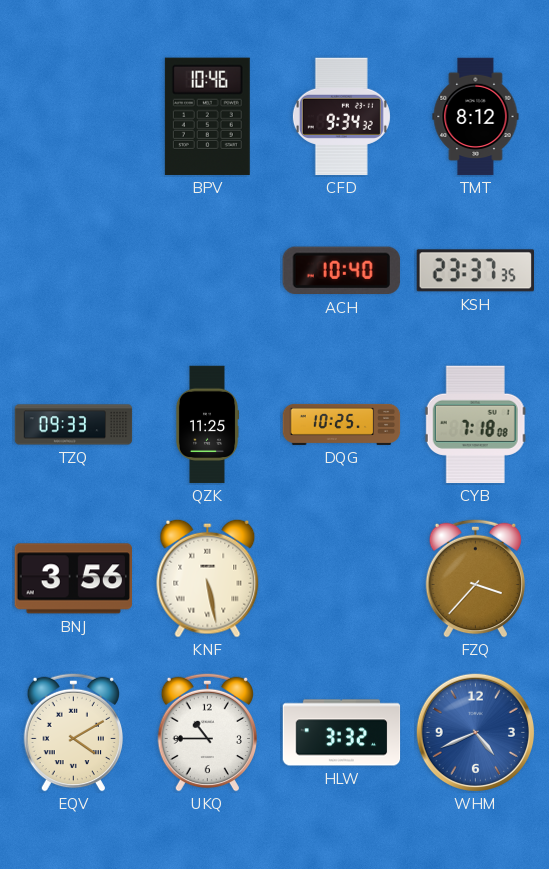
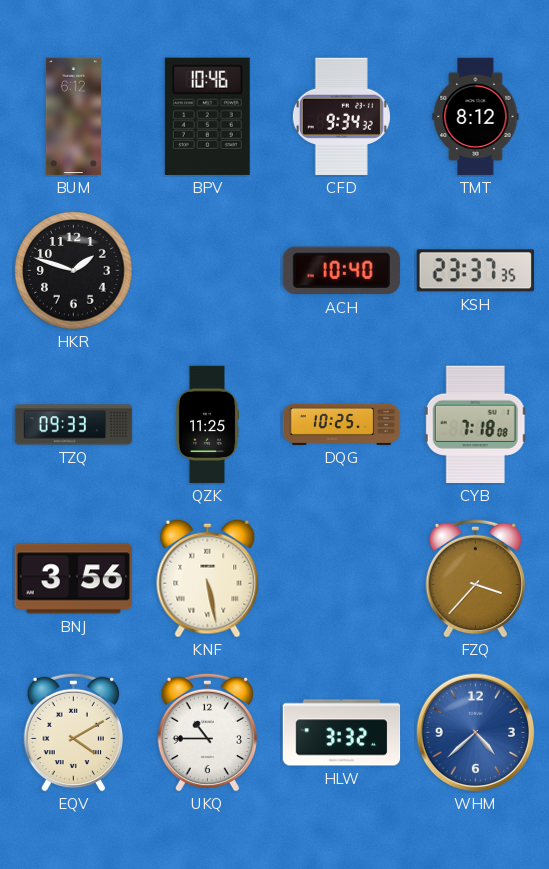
BUM: none -> 6:12
HKR: none -> 1:48
WHM: 4:41 -> 4:38
